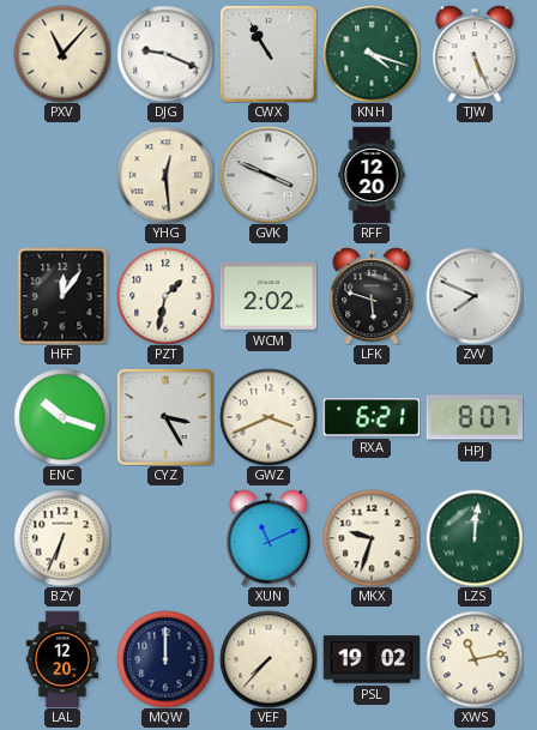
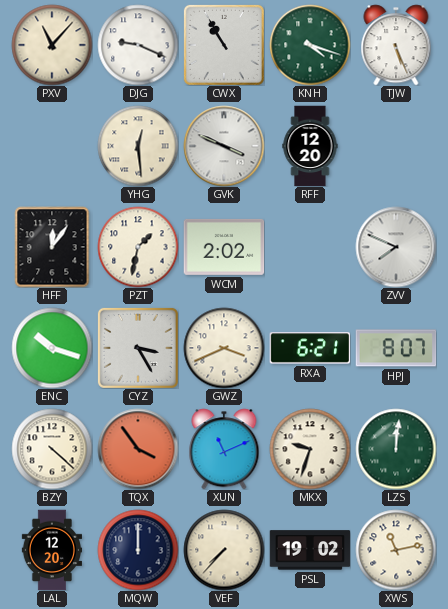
LFK: 5:48 -> none
BZY: 6:34 -> 4:22
TQX: none -> 3:54
